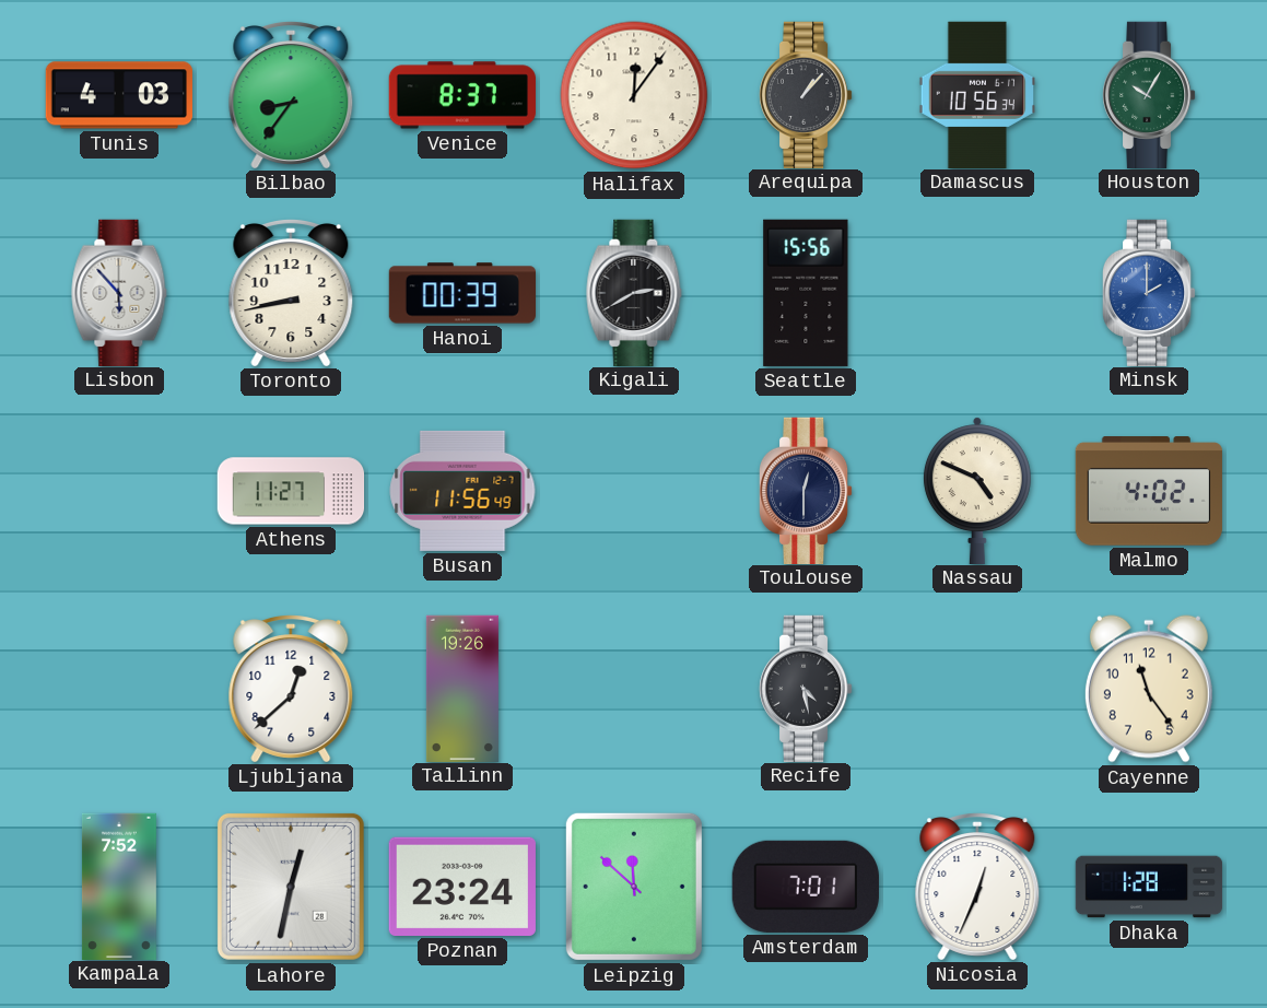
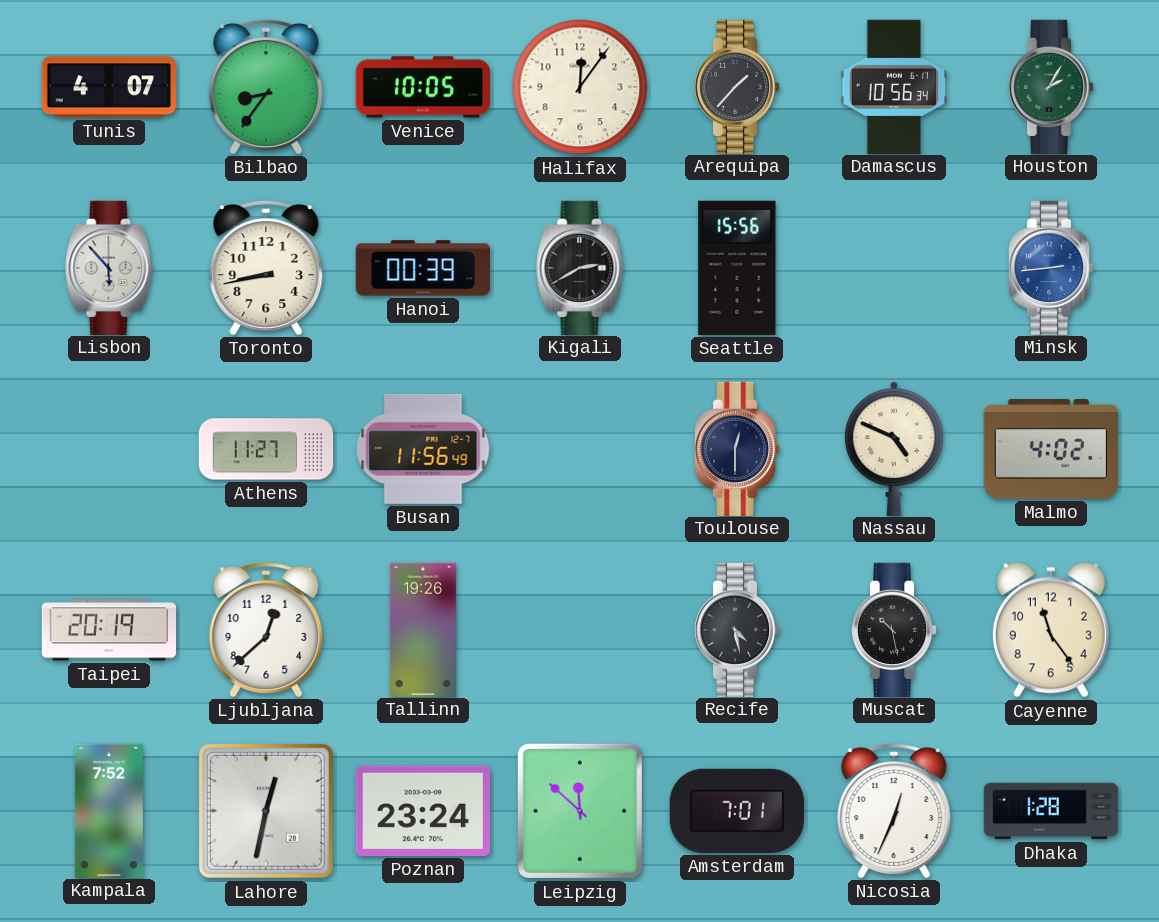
Tunis: 4:03 -> 4:07
Venice: 8:37 -> 10:05
Arequipa: 1:07 -> 1:37
Houston: 10:05 -> 2:05
Minsk: 2:00 -> 2:44
Taipei: none -> 20:19
Muscat: none -> 10:28
